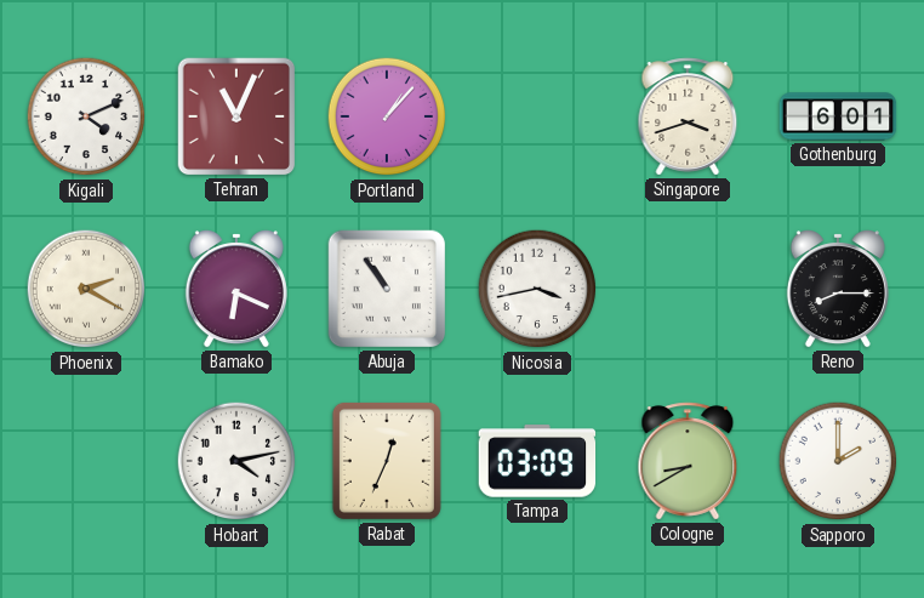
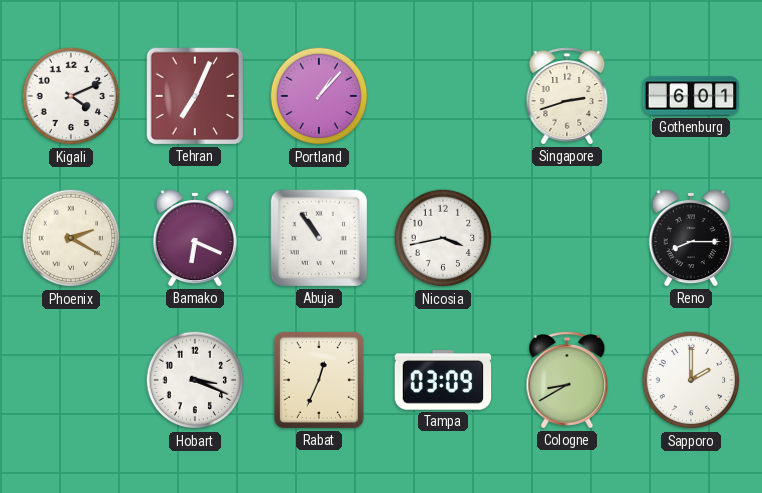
Tehran: 11:04 -> 7:04
Singapore: 3:42 -> 2:42
Hobart: 4:13 -> 3:19
